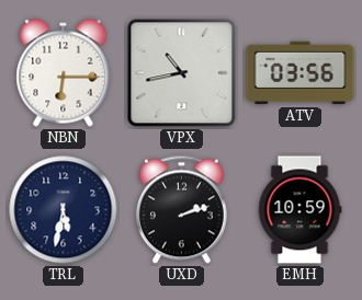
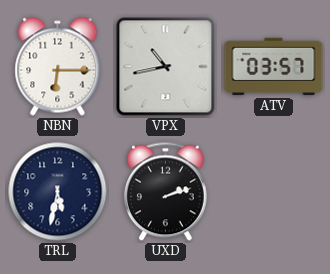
ATV: 03:56 -> 03:57
EMH: 10:59 -> none
